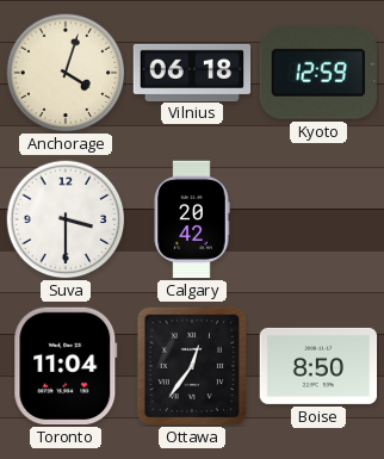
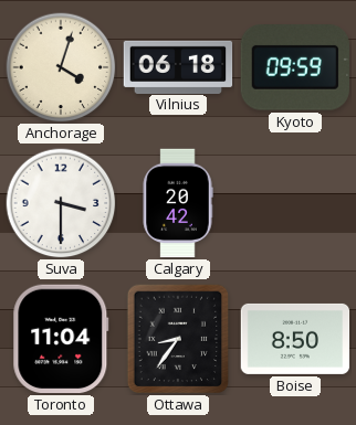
Kyoto: 12:59 -> 09:59
Ottawa: 12:36 -> 8:36
